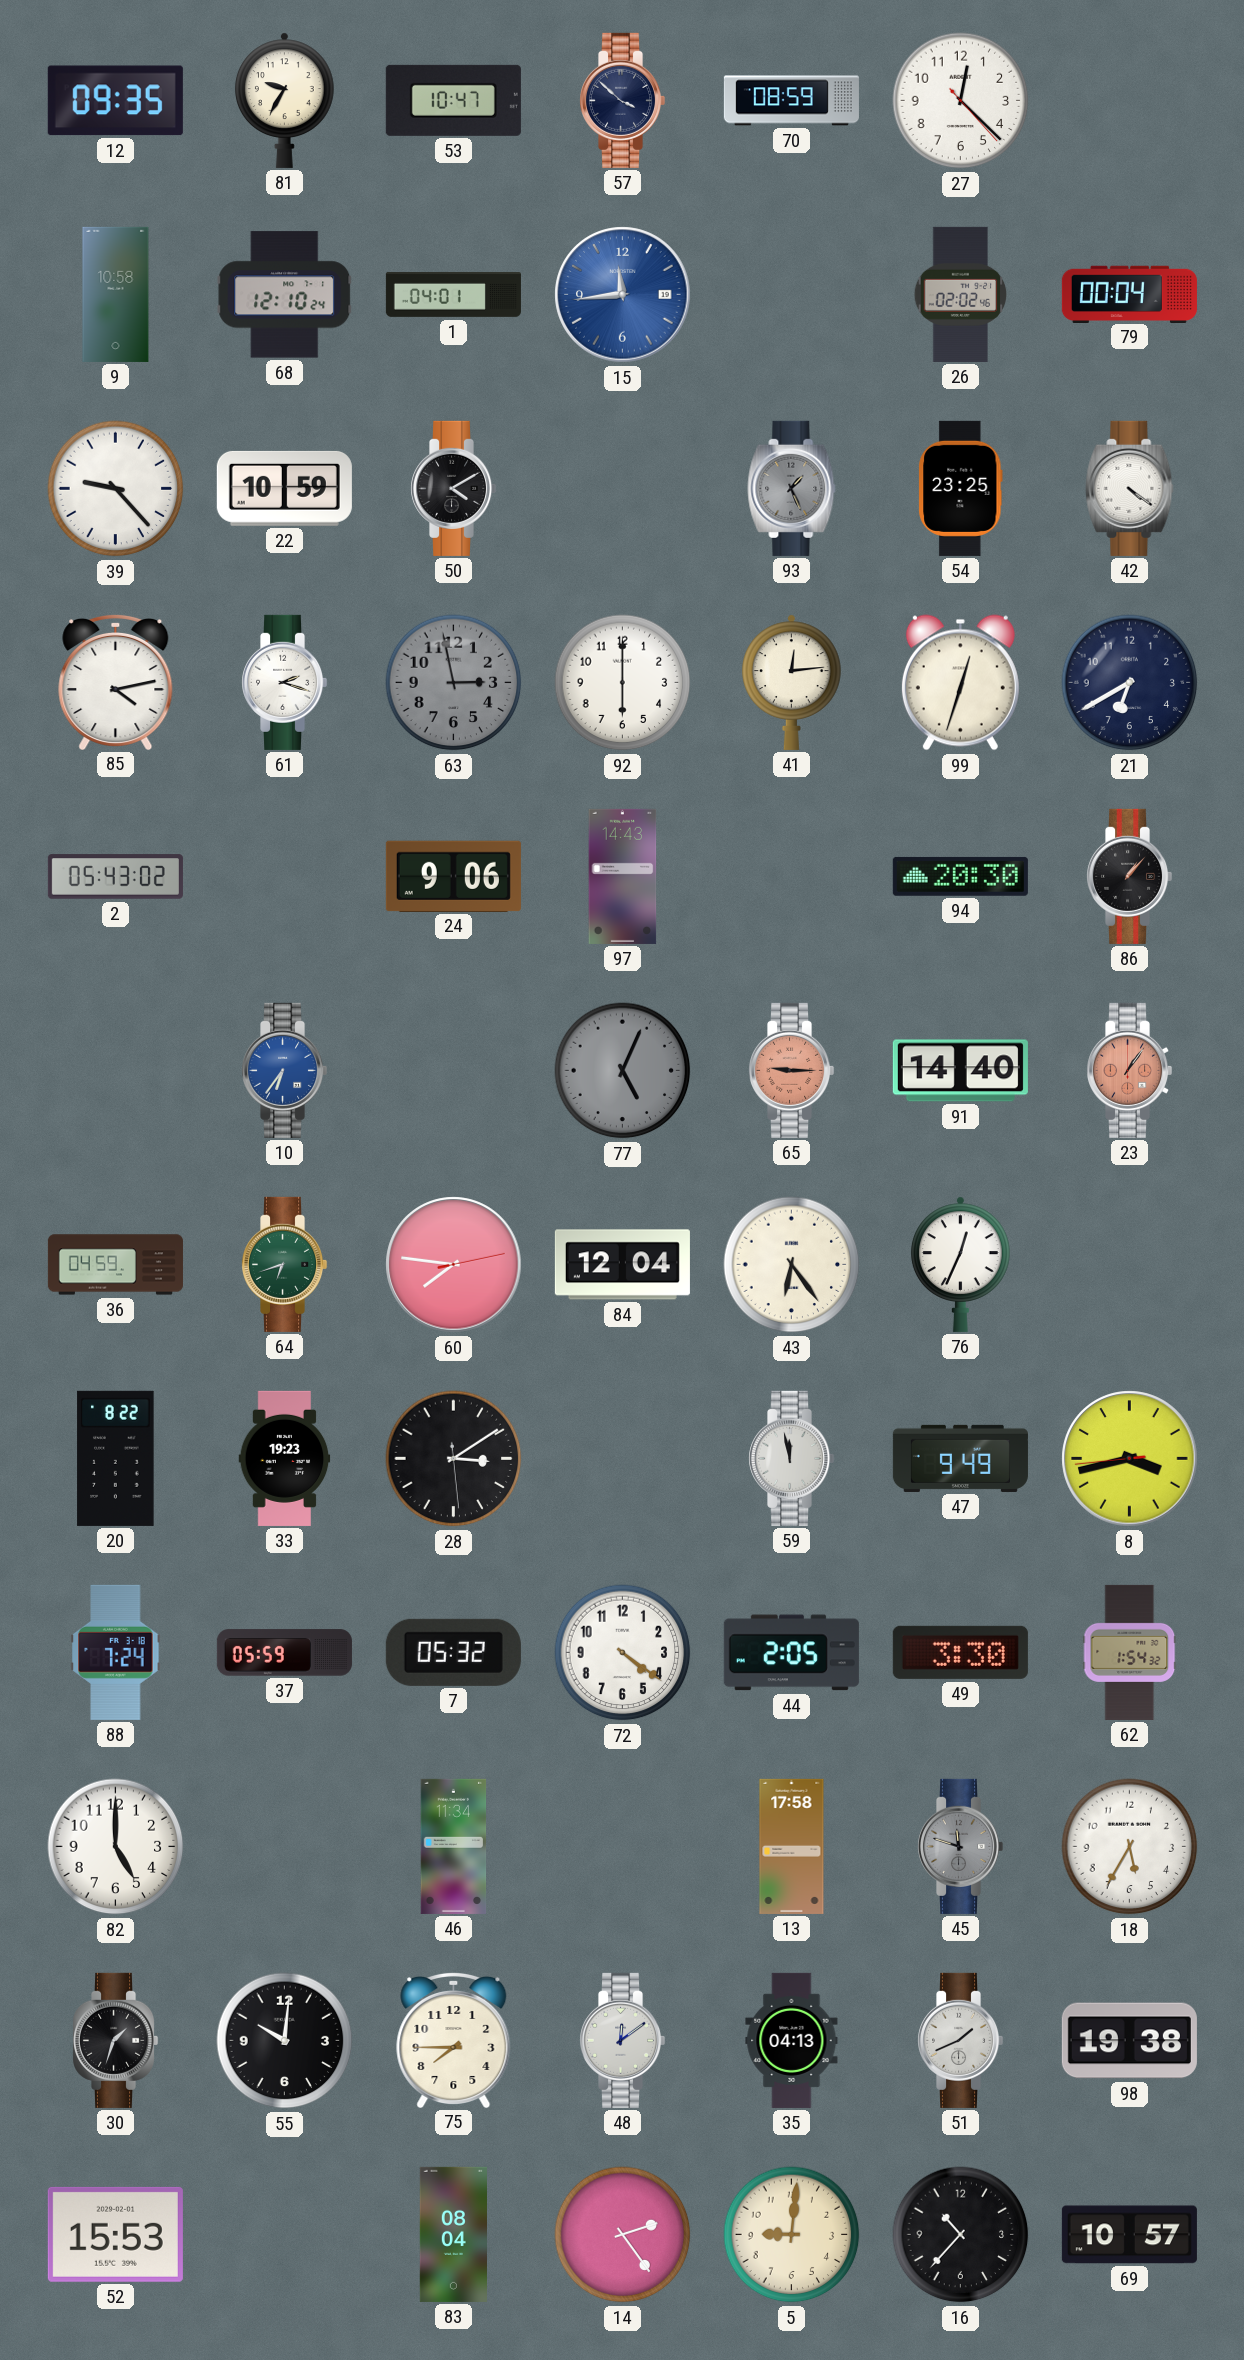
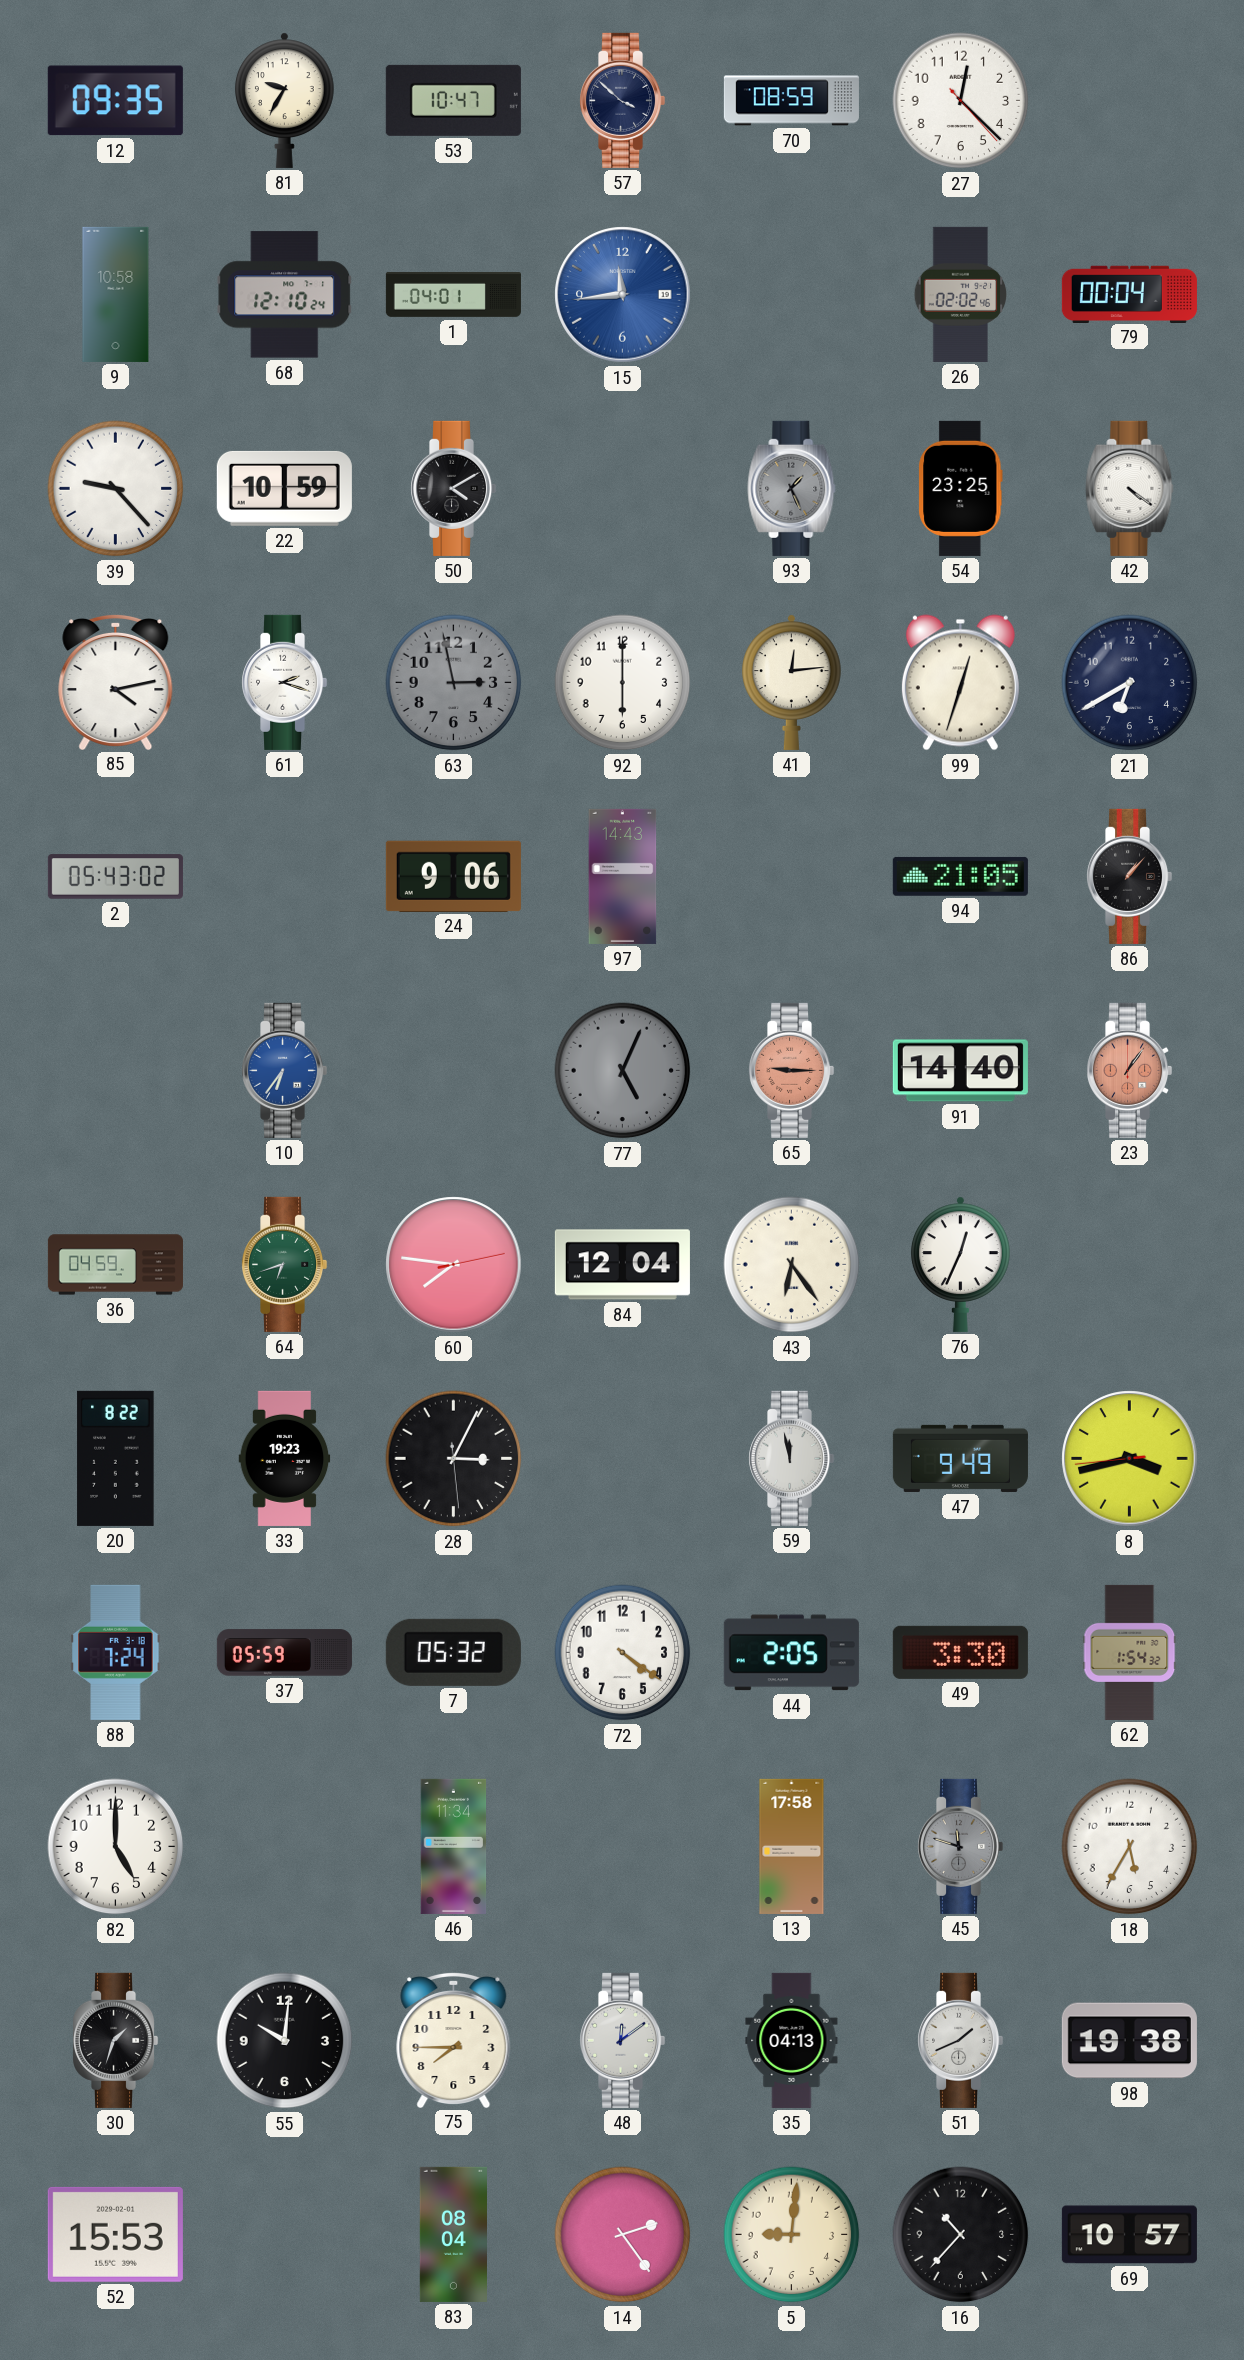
94: 20:30 -> 21:05
28: 3:09 -> 3:04
